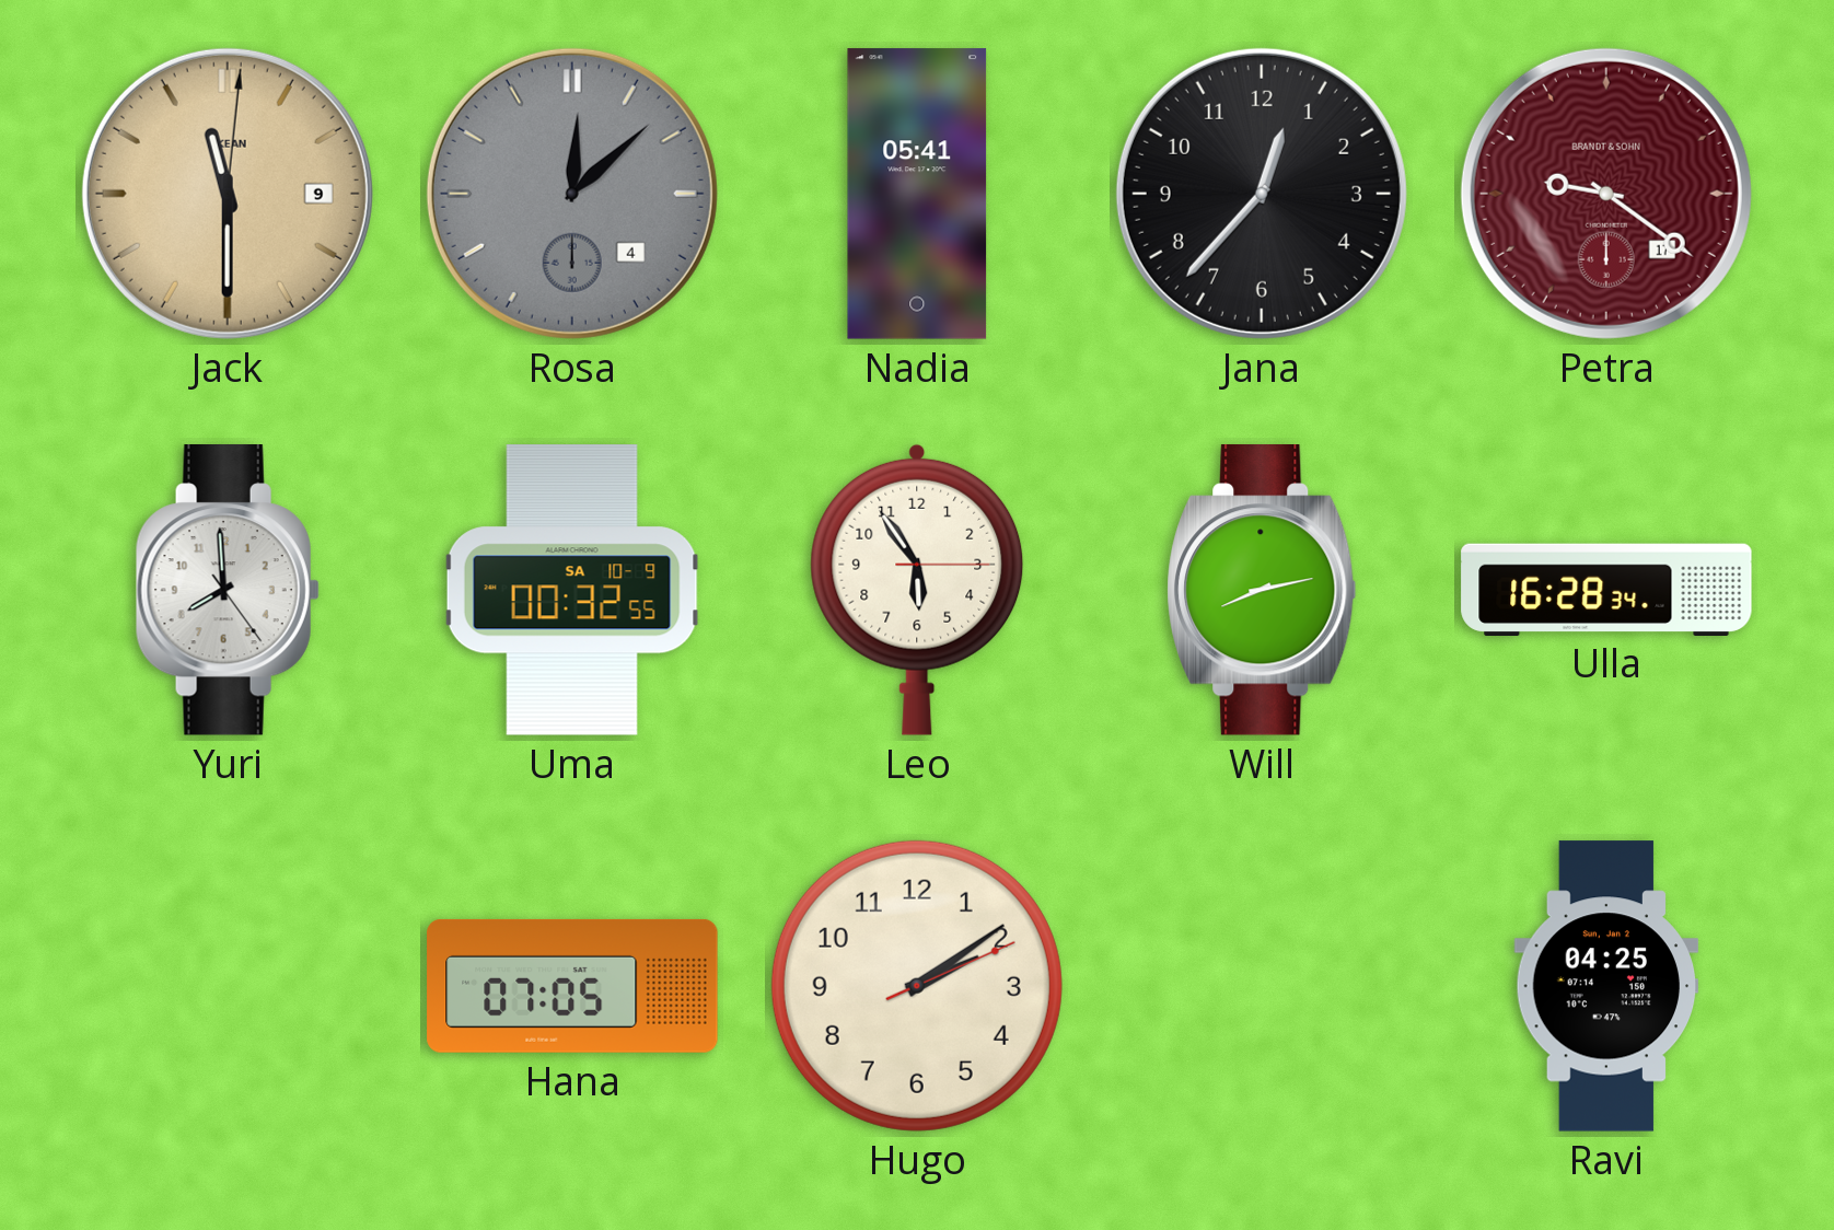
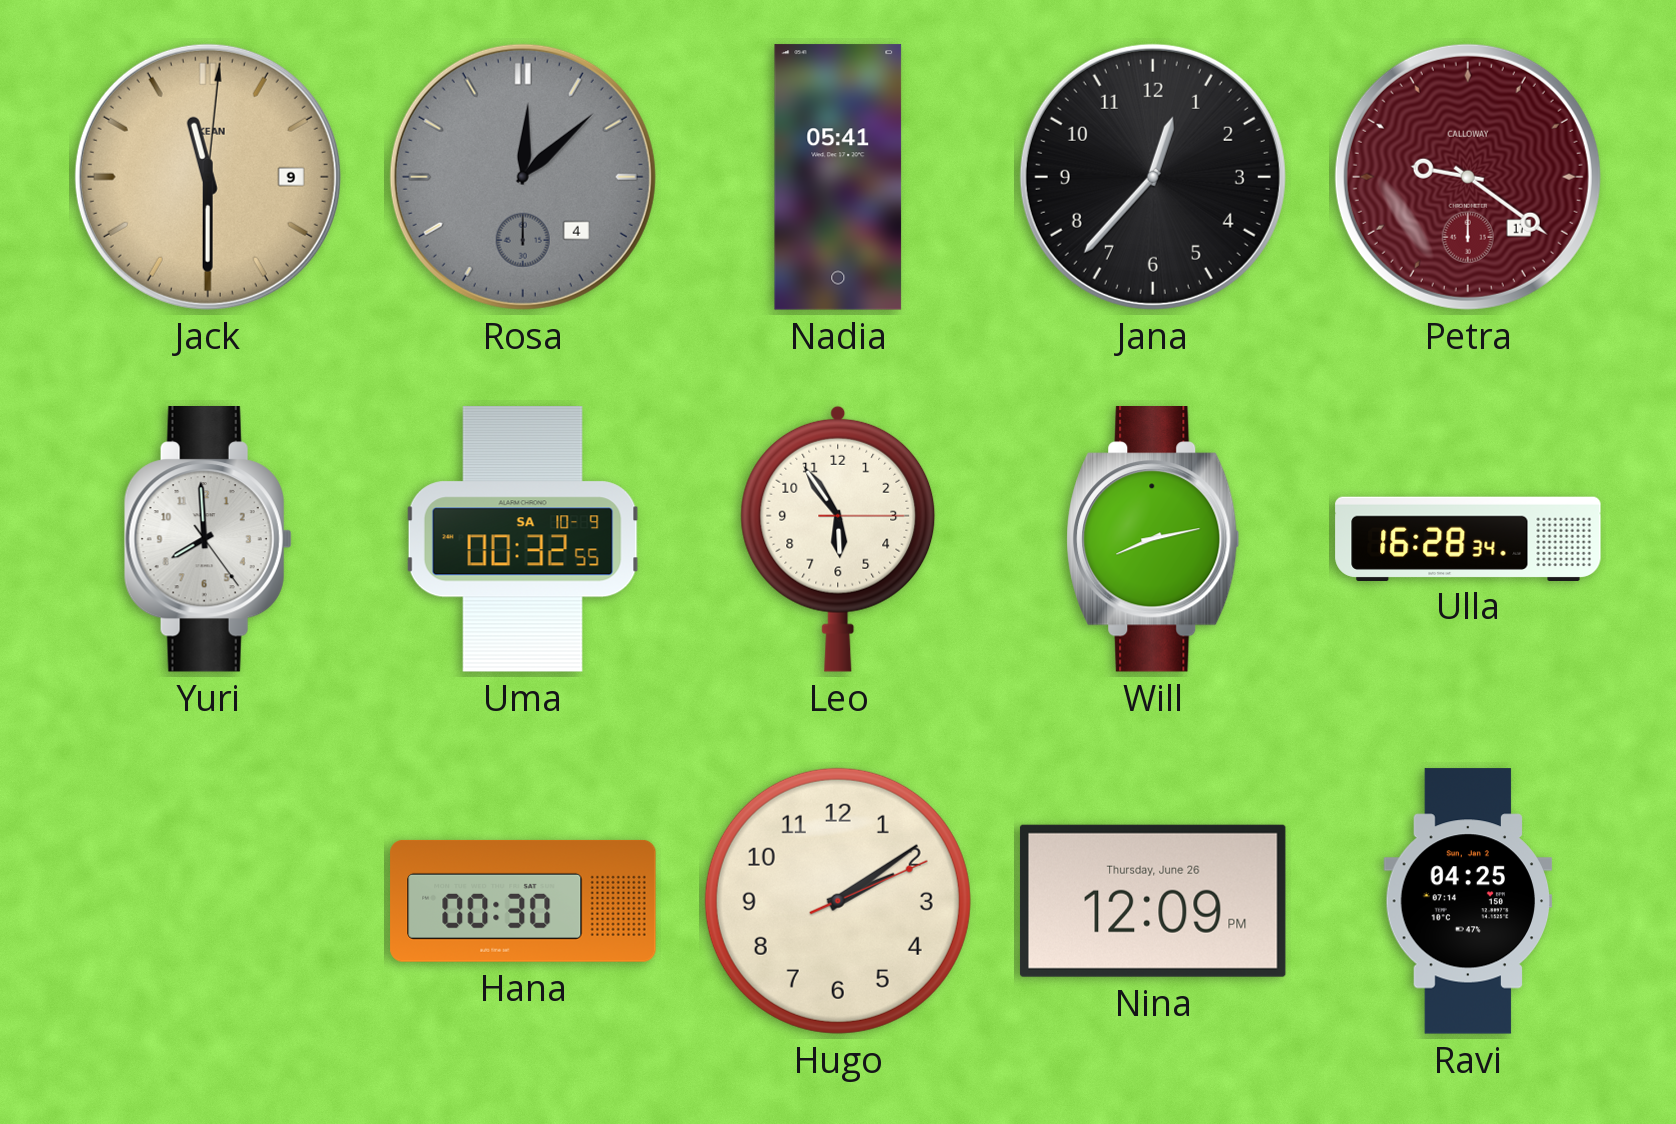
Petra brand: BRANDT & SOHN -> CALLOWAY
Hana: 07:05 -> 00:30
Nina: none -> 12:09
